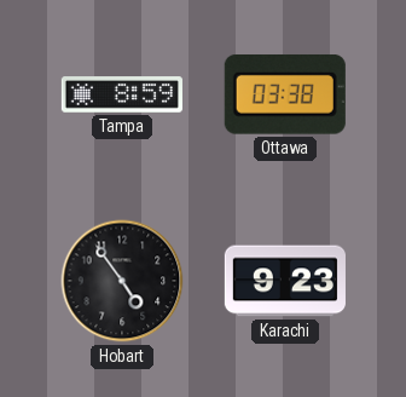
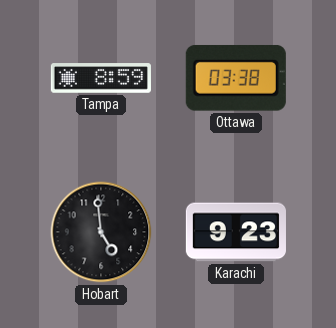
Hobart: 4:54 -> 4:59
